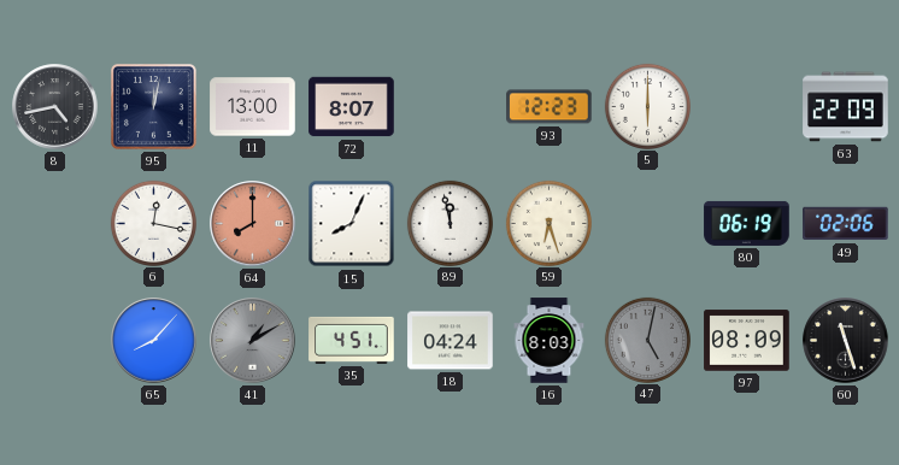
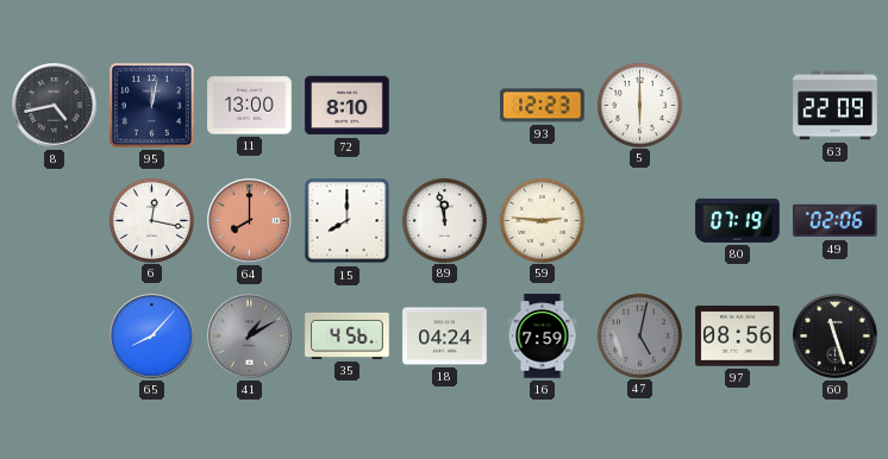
72: 8:07 -> 8:10
15: 8:04 -> 8:00
59: 6:27 -> 2:46
80: 06:19 -> 07:19
35: 4:51 -> 4:56
16: 8:03 -> 7:59
97: 08:09 -> 08:56
